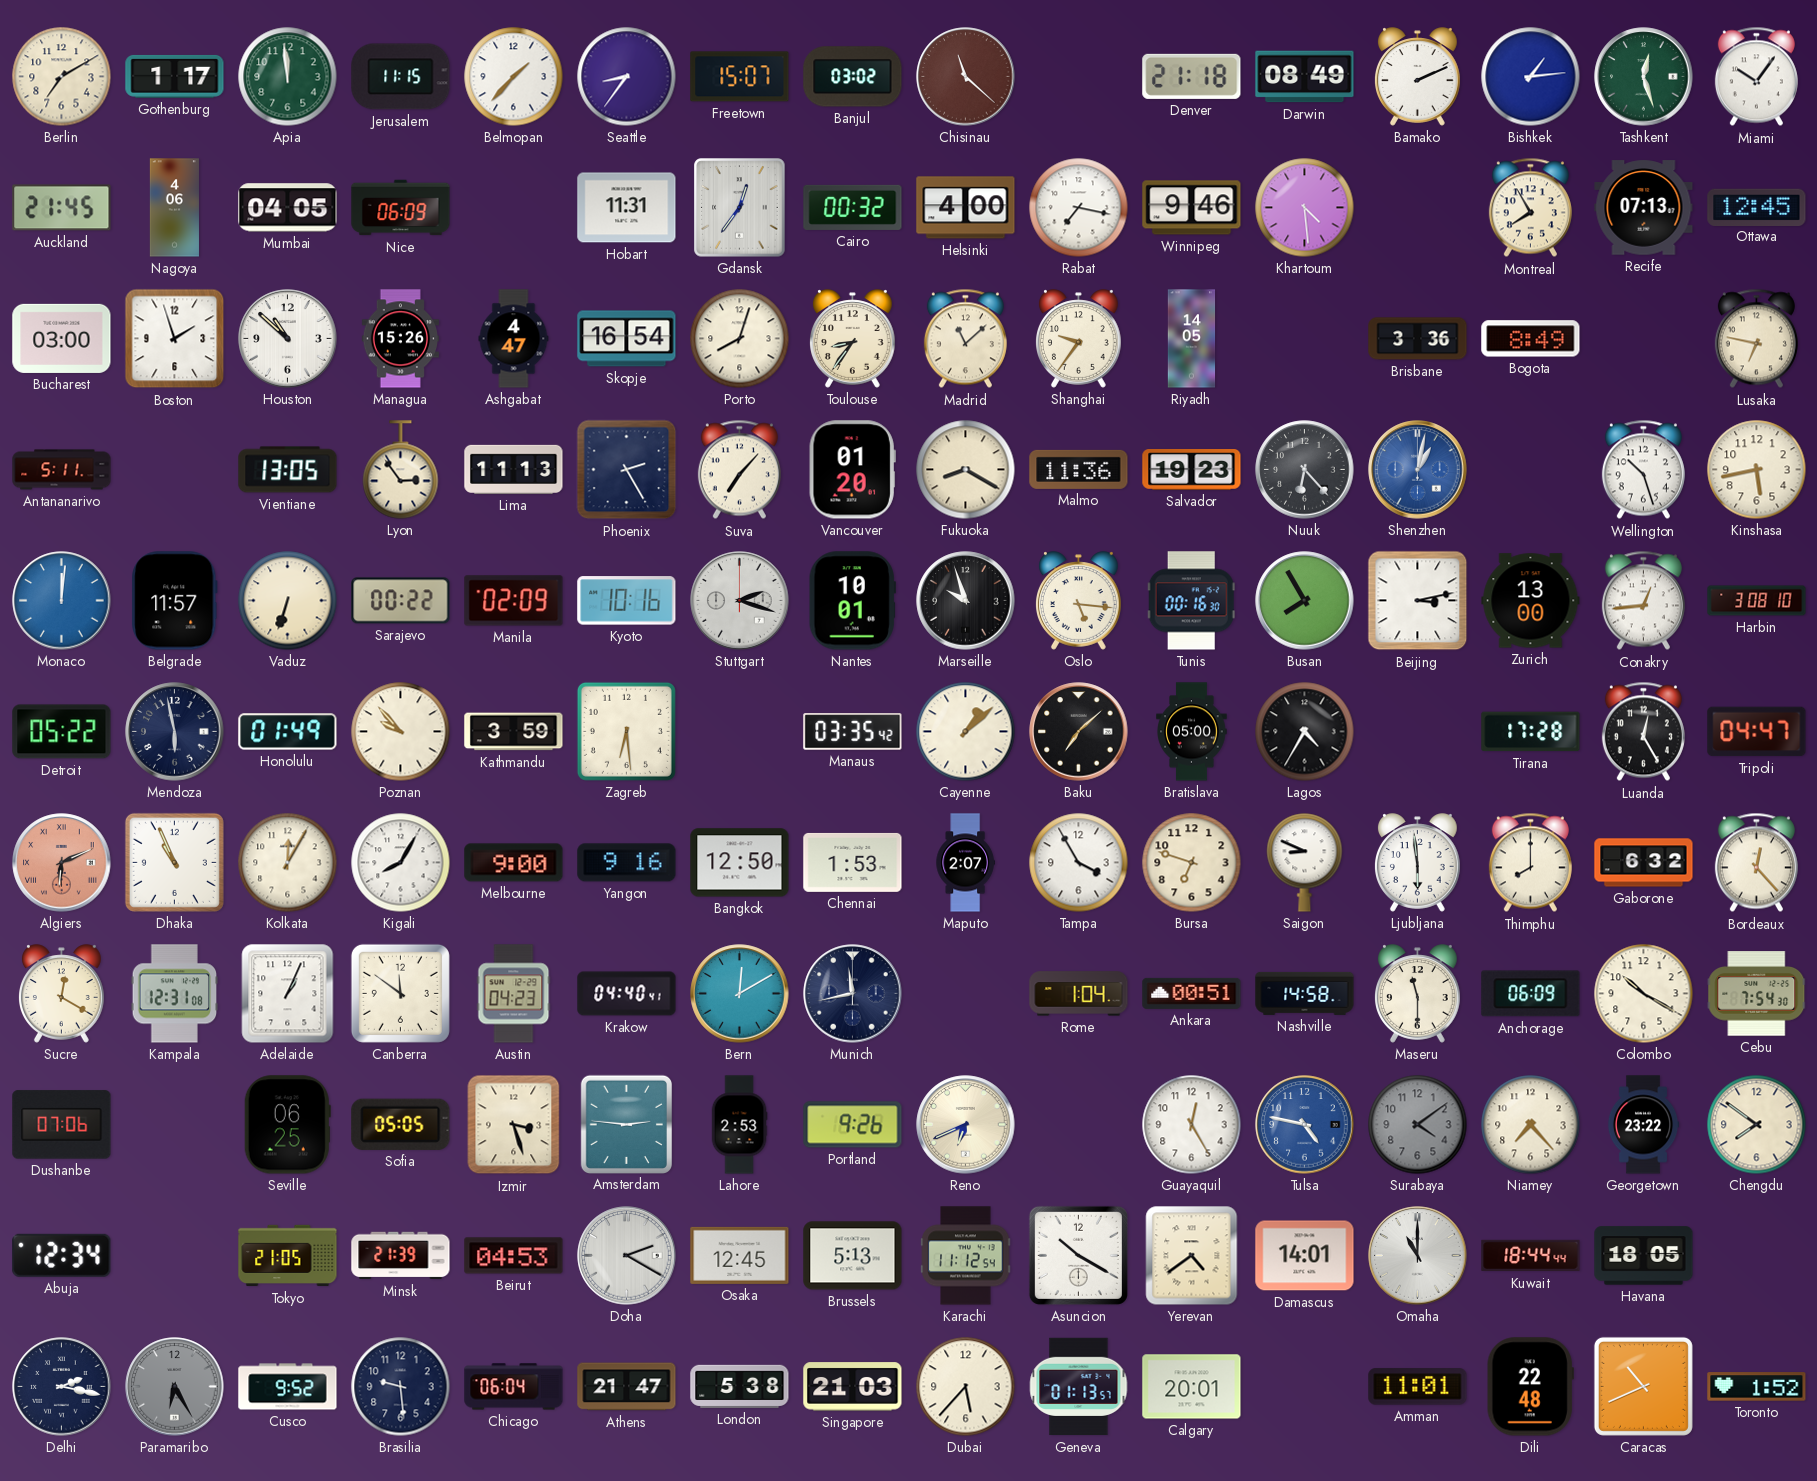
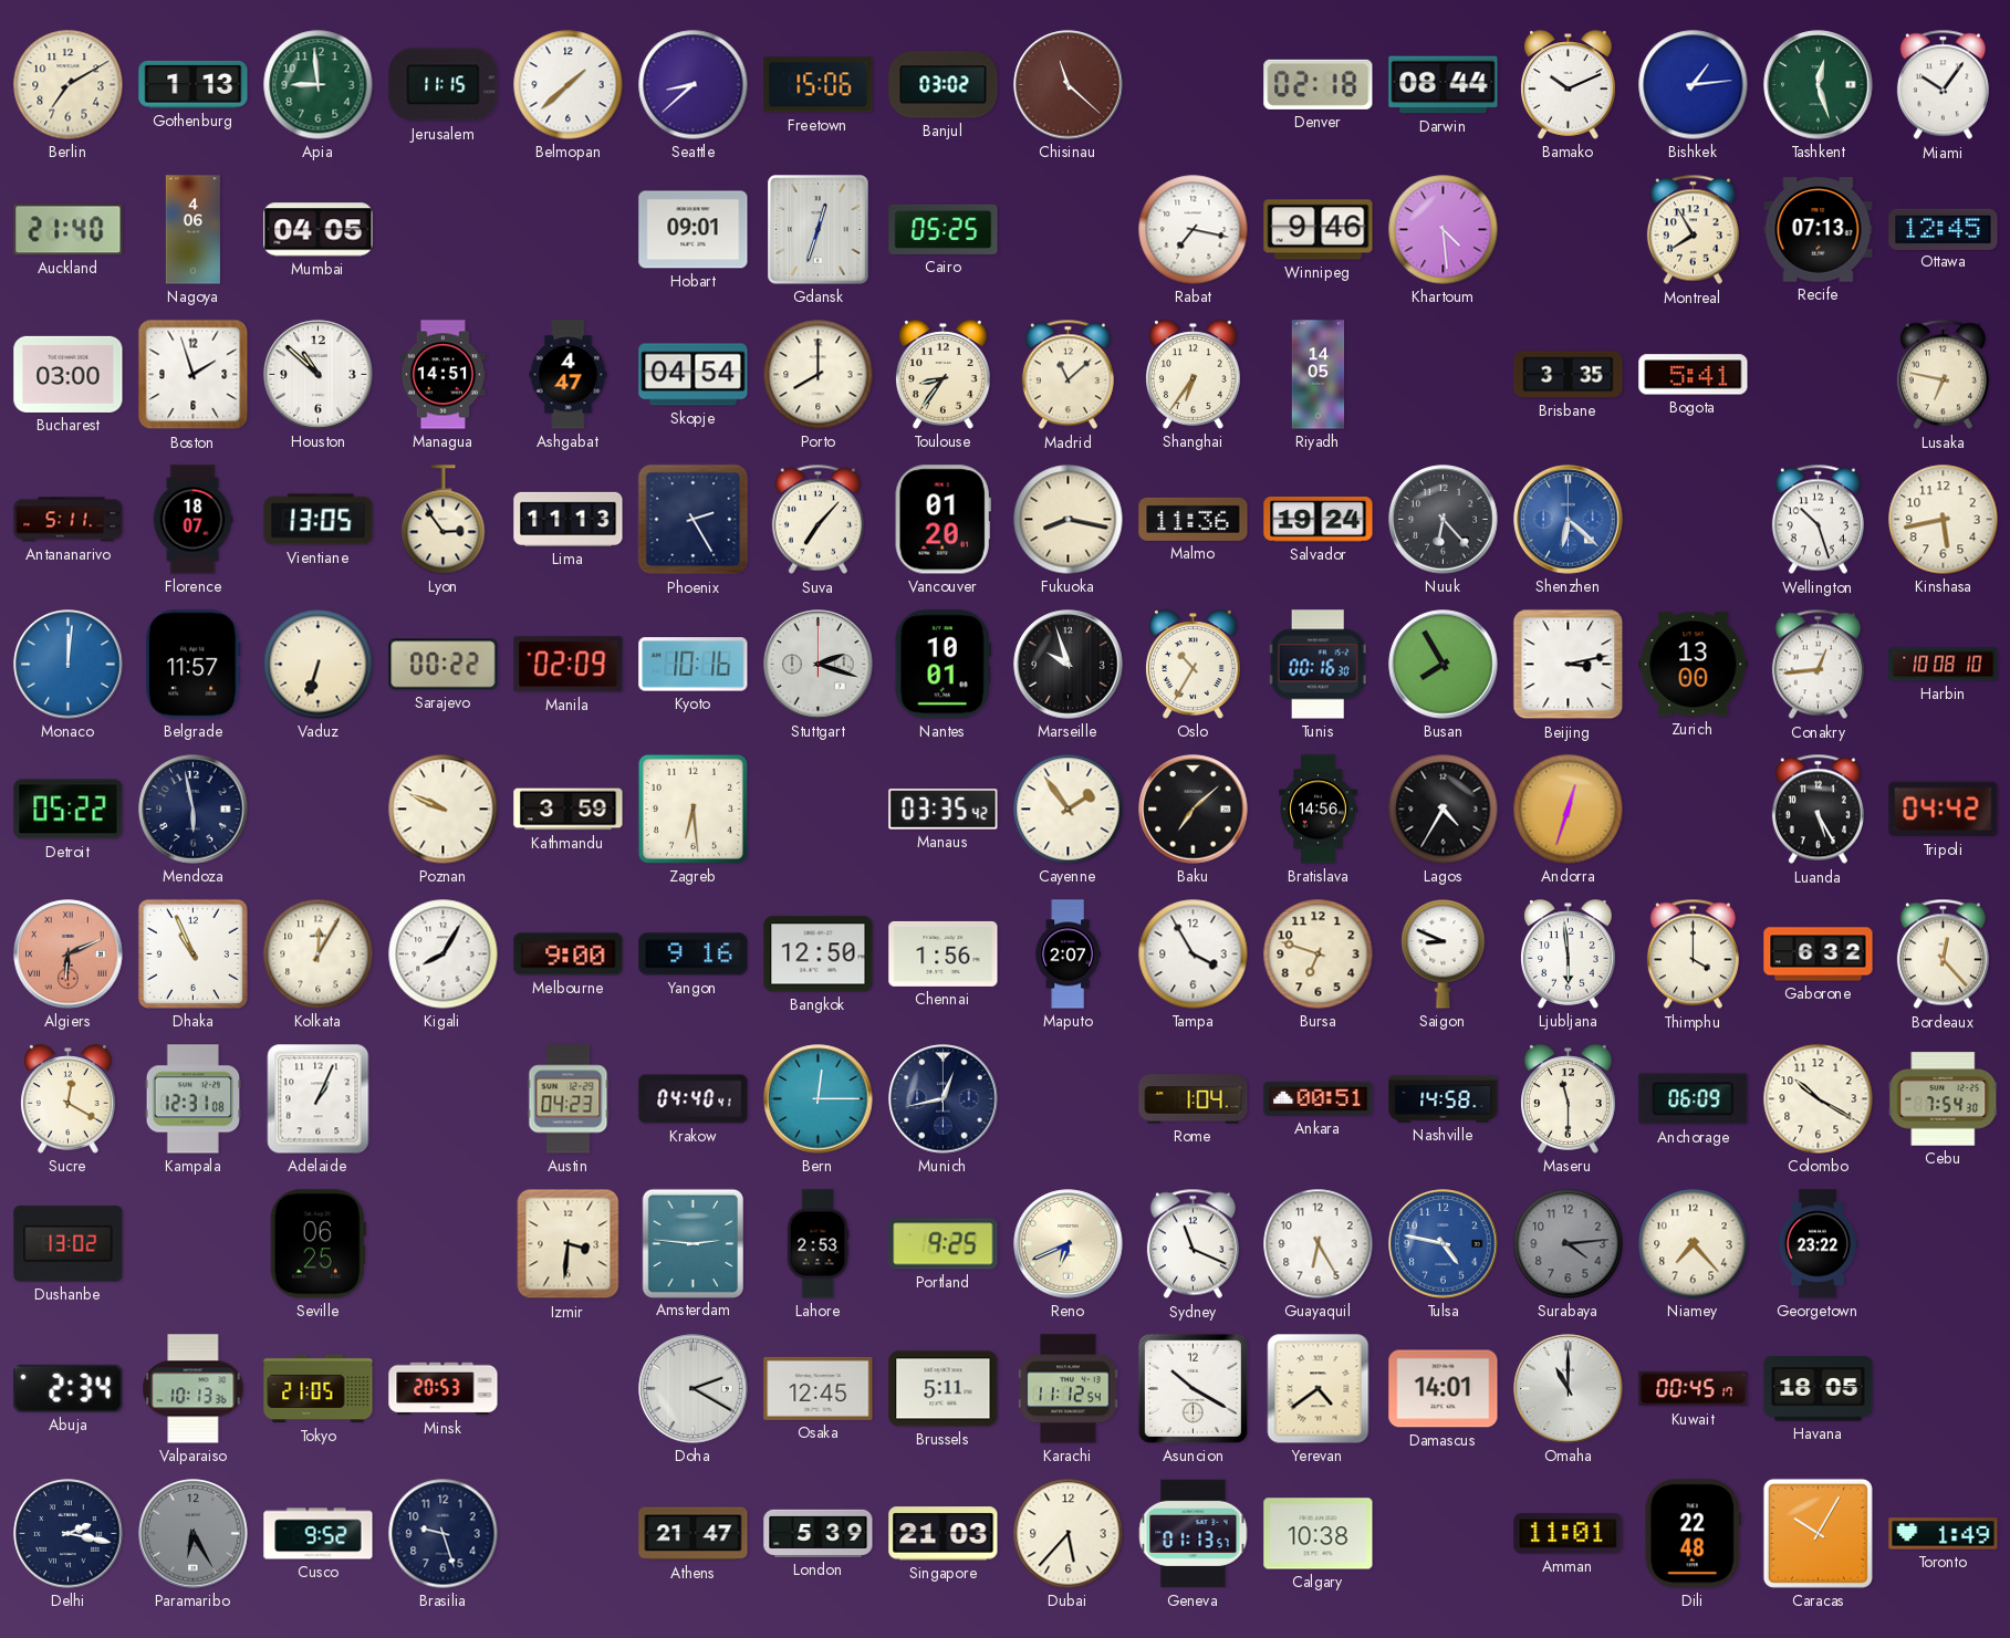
Gothenburg: 1:17 -> 1:13
Apia: 11:59 -> 8:59
Belmopan: 1:37 -> 1:38
Seattle: 8:36 -> 8:38
Freetown: 15:07 -> 15:06
Denver: 21:18 -> 02:18
Darwin: 08:49 -> 08:44
Bamako: 2:11 -> 10:11
Auckland: 21:45 -> 21:40
Nice: 06:09 -> none
Hobart: 11:31 -> 09:01
Gdansk: 12:36 -> 12:33
Cairo: 00:32 -> 05:25
Helsinki: 4:00 -> none
Managua: 15:26 -> 14:51
Skopje: 16:54 -> 04:54
Porto: 8:03 -> 8:00
Shanghai: 9:36 -> 6:36
Brisbane: 3:36 -> 3:35
Bogota: 8:49 -> 5:41
Florence: none -> 18:07
Fukuoka: 8:20 -> 8:17
Salvador: 19:23 -> 19:24
Shenzhen: 1:02 -> 6:22
Oslo: 5:16 -> 10:35
Harbin: 3:08 -> 10:08
Honolulu: 01:49 -> none
Poznan: 9:53 -> 9:49
Cayenne: 1:08 -> 1:54
Bratislava: 05:00 -> 14:56
Andorra: none -> 12:33
Tirana: 17:28 -> none
Luanda: 12:25 -> 5:25
Tripoli: 04:47 -> 04:42
Chennai: 1:53 -> 1:56
Thimphu: 8:00 -> 4:00
Canberra: 11:51 -> none
Bern: 12:10 -> 12:15
Munich: 11:43 -> 12:43
Dushanbe: 07:06 -> 13:02
Sofia: 05:05 -> none
Izmir: 3:27 -> 3:31
Portland: 9:26 -> 9:25
Sydney: none -> 11:19
Guayaquil: 12:25 -> 6:25
Surabaya: 4:09 -> 4:14
Chengdu: 7:51 -> none
Abuja: 12:34 -> 2:34
Valparaiso: none -> 10:13
Minsk: 21:39 -> 20:53
Beirut: 04:53 -> none
Brussels: 5:13 -> 5:11
Kuwait: 18:44 -> 00:45
Brasilia: 9:29 -> 9:27
Chicago: 06:04 -> none
London: 5:38 -> 5:39
Calgary: 20:01 -> 10:38
Caracas: 10:41 -> 10:05
Toronto: 1:52 -> 1:49
